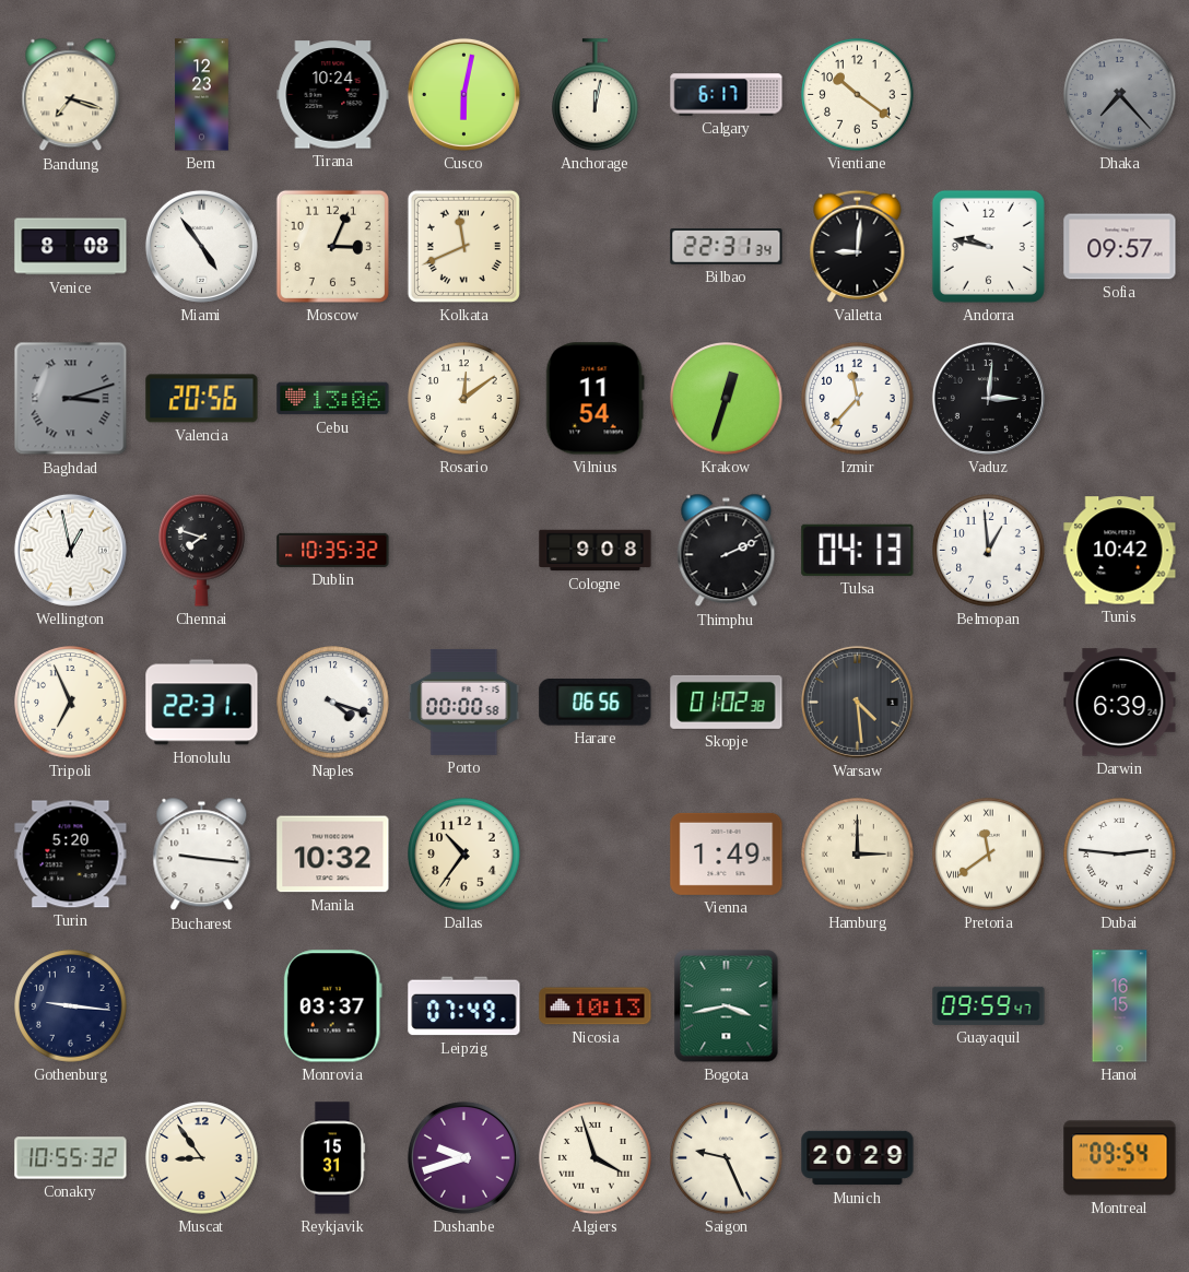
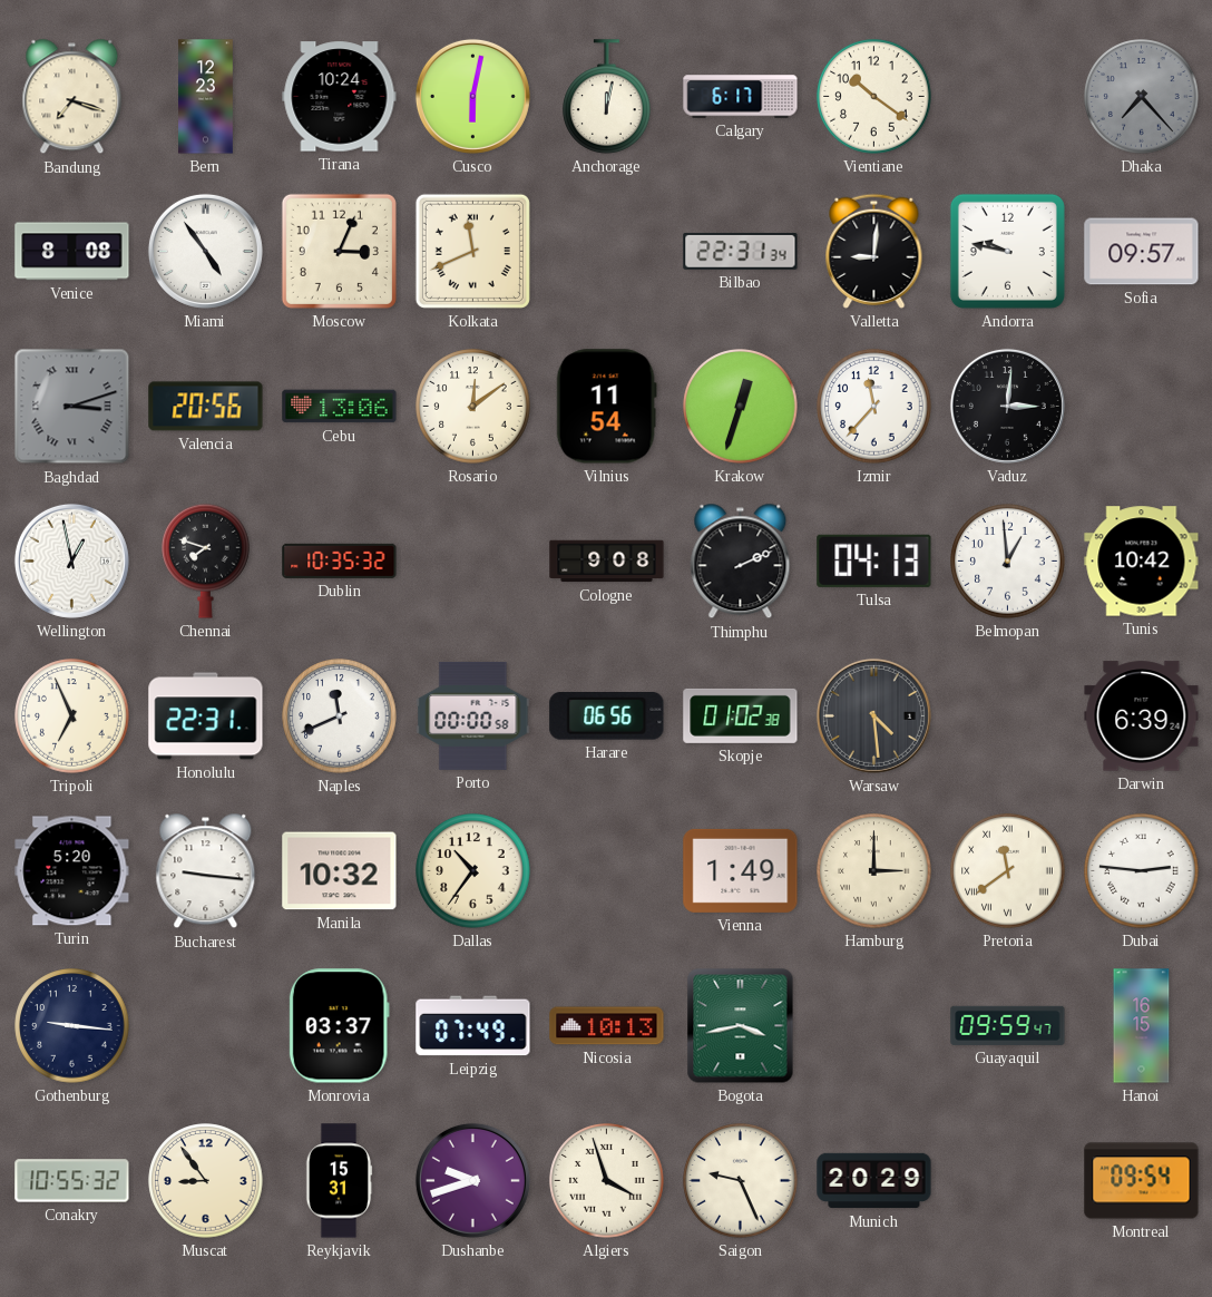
Naples: 4:18 -> 11:41
